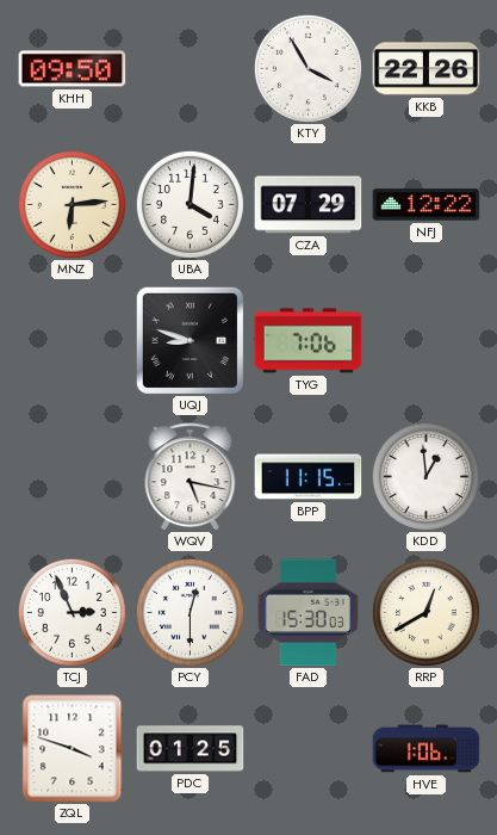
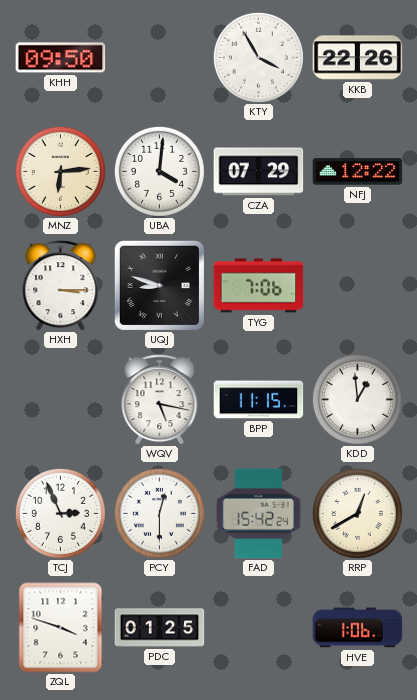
HXH: none -> 3:15
FAD: 15:30 -> 15:42
